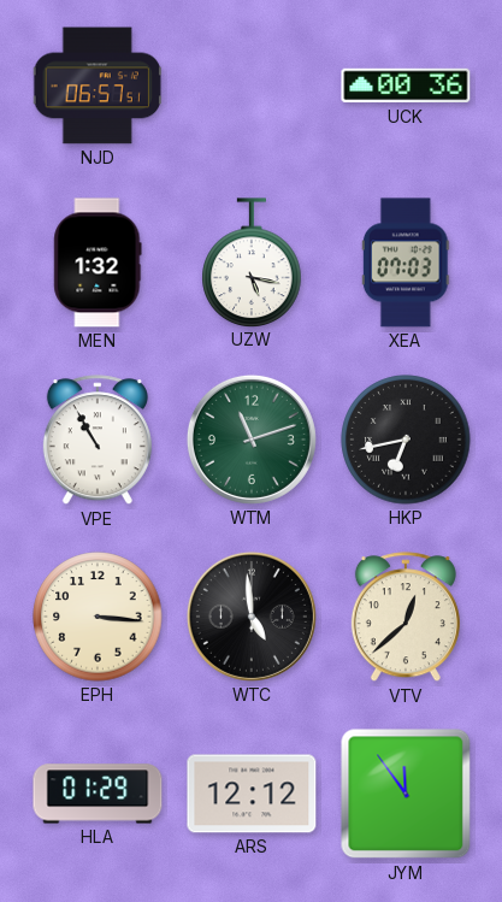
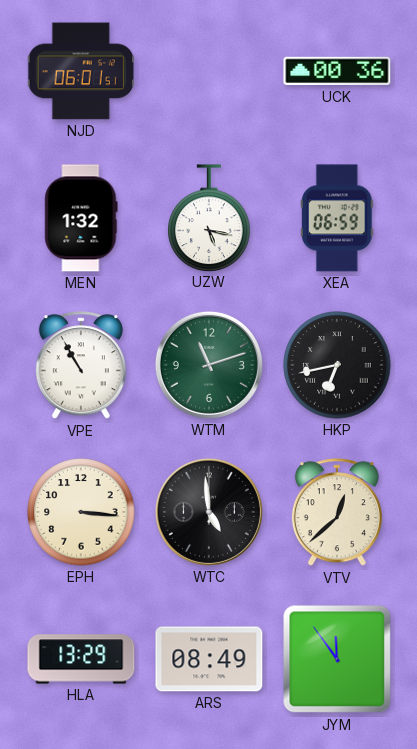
NJD: 06:57 -> 06:01
XEA: 07:03 -> 06:59
HLA: 01:29 -> 13:29
ARS: 12:12 -> 08:49
